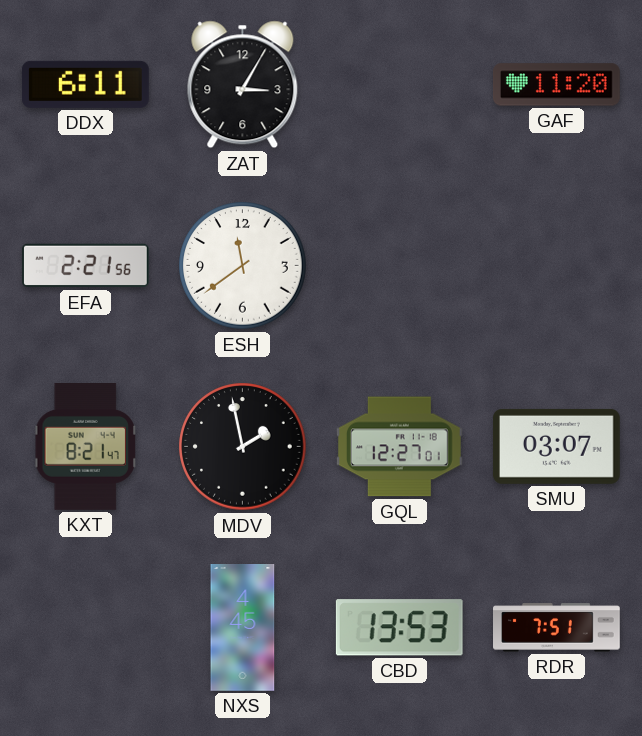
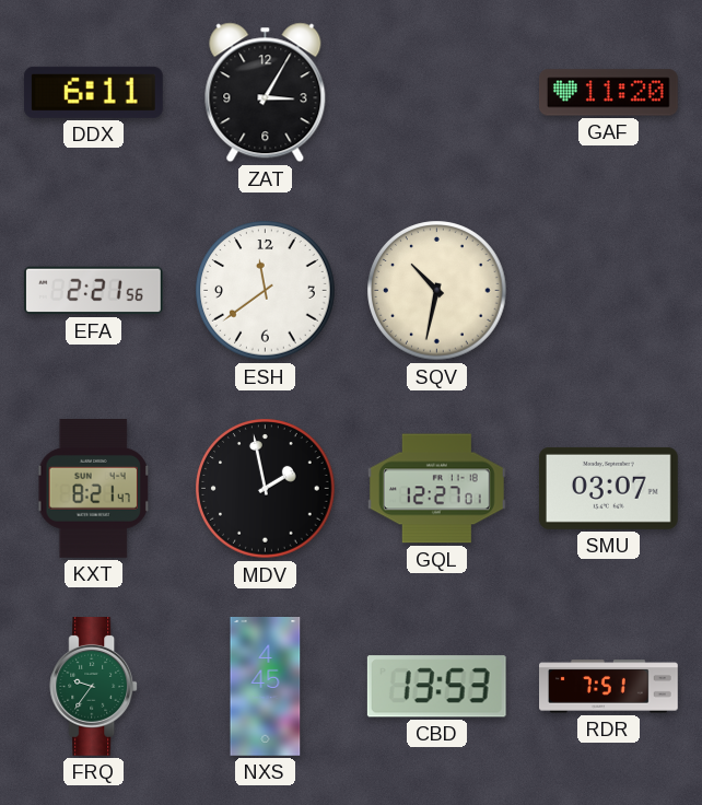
SQV: none -> 10:32
FRQ: none -> 9:36
